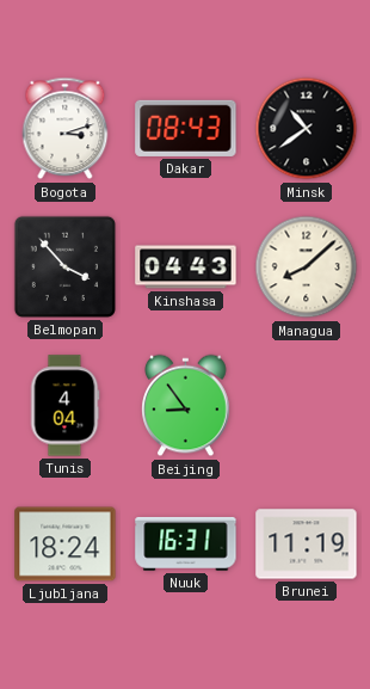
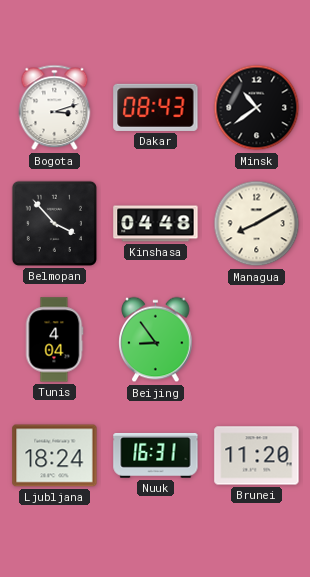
Kinshasa: 04:43 -> 04:48
Managua: 8:08 -> 8:10
Brunei: 11:19 -> 11:20
